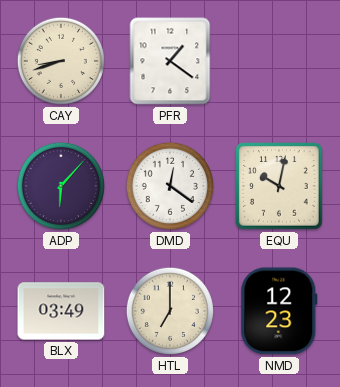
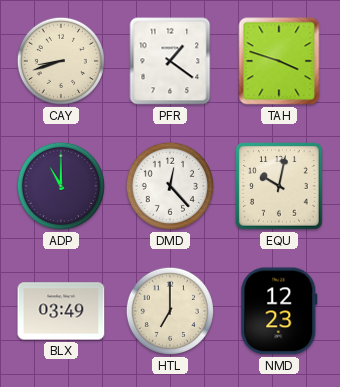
TAH: none -> 3:48
ADP: 6:07 -> 11:00
DMD: 12:21 -> 12:23
